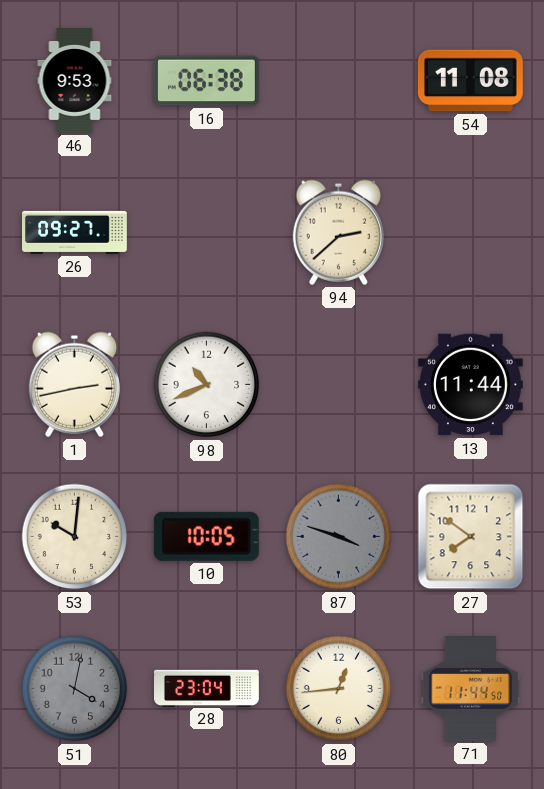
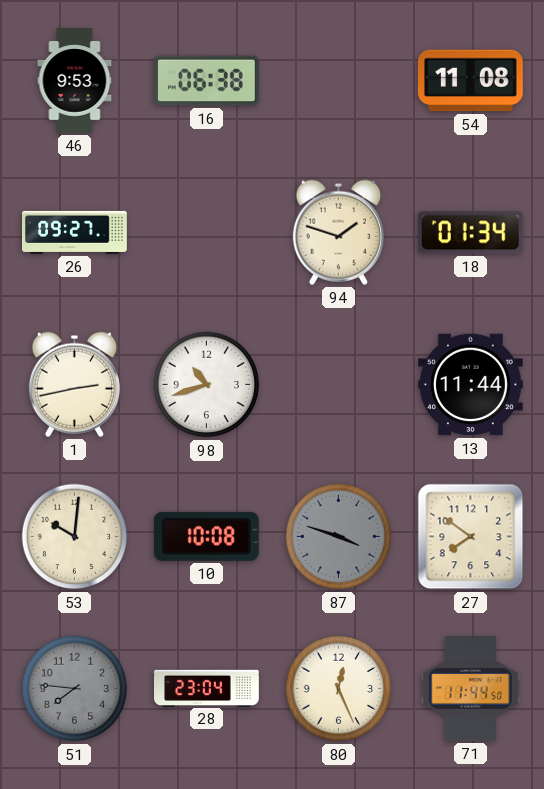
94: 2:38 -> 1:48
18: none -> 01:34
98: 10:41 -> 10:42
10: 10:05 -> 10:08
51: 4:02 -> 7:46
80: 12:44 -> 12:26
